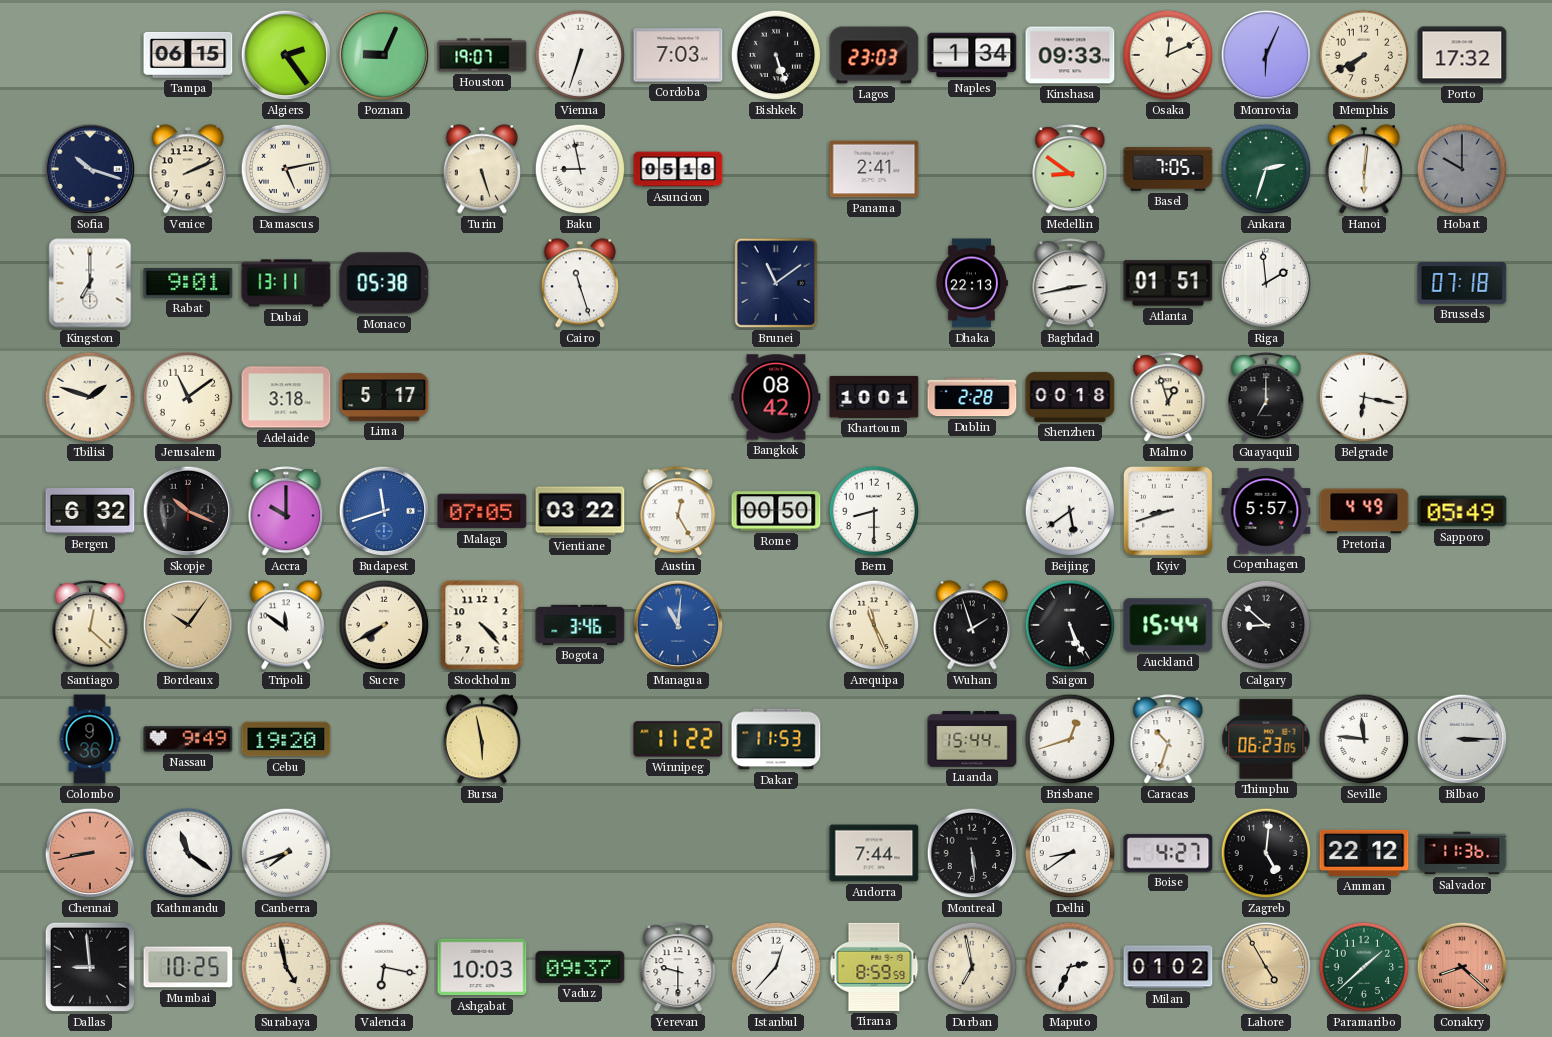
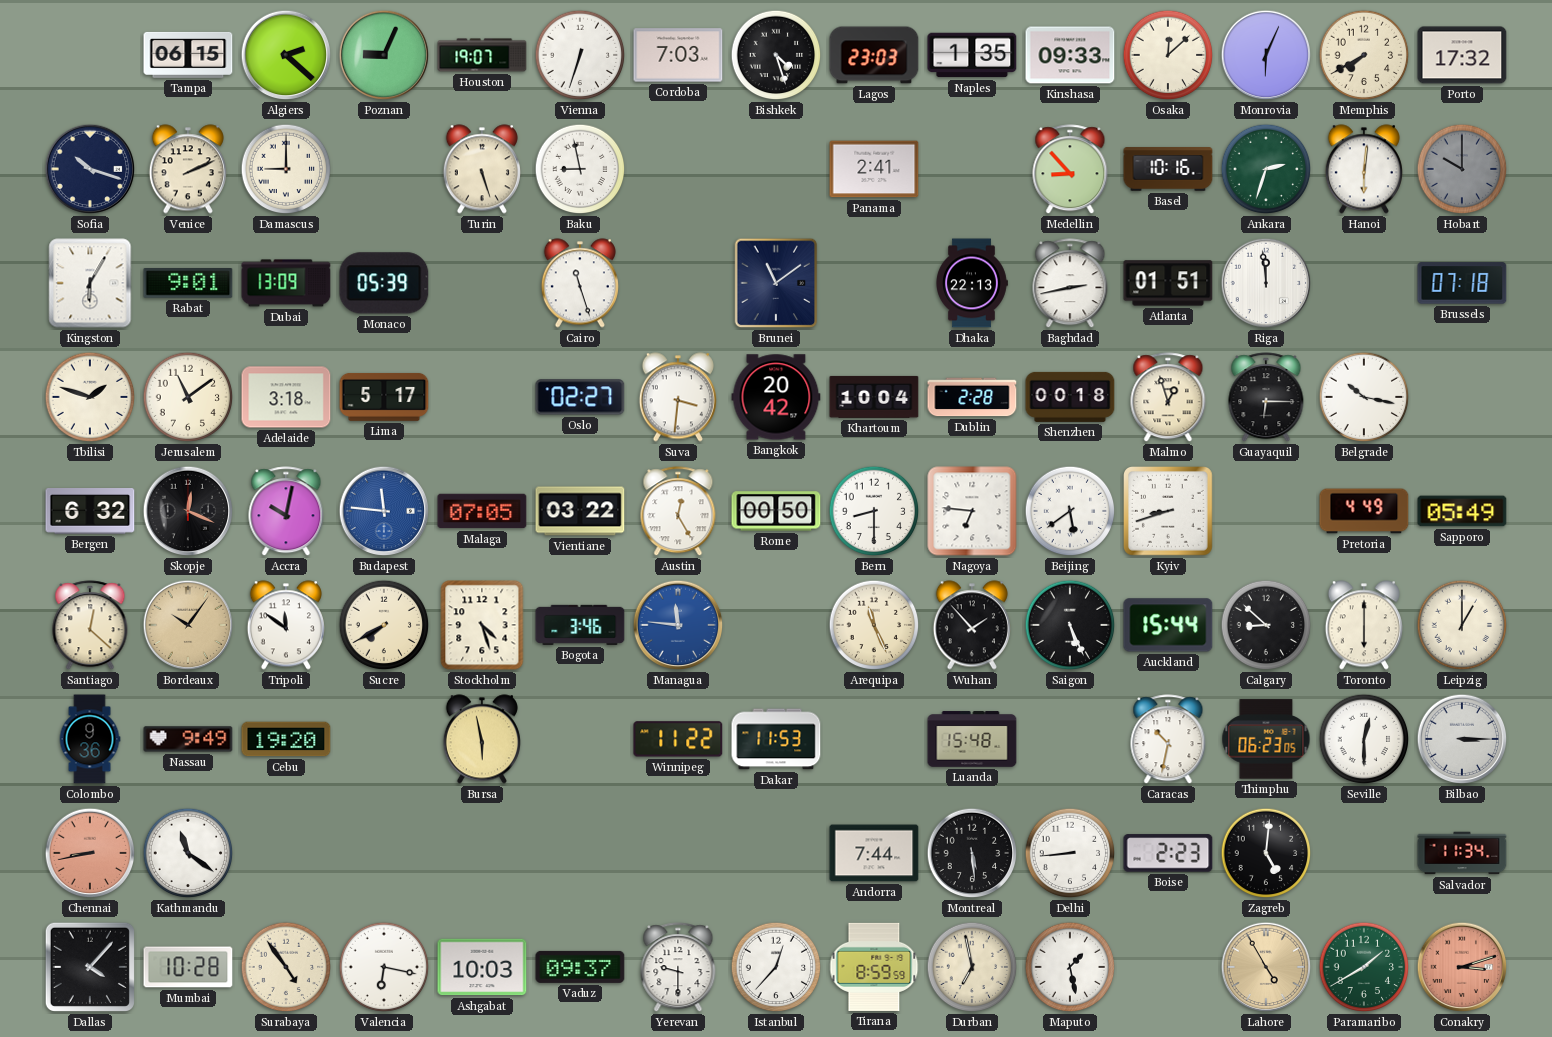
Algiers: 2:24 -> 2:22
Bishkek: 5:27 -> 4:27
Naples: 1:34 -> 1:35
Osaka: 12:11 -> 12:08
Damascus: 5:13 -> 9:00
Asuncion: 05:18 -> none
Medellin: 8:51 -> 8:53
Basel: 7:05 -> 10:16
Kingston: 7:00 -> 6:05
Dubai: 13:11 -> 13:09
Monaco: 05:38 -> 05:39
Riga: 1:59 -> 11:59
Oslo: none -> 02:27
Suva: none -> 3:31
Bangkok: 08:42 -> 20:42
Khartoum: 10:01 -> 10:04
Guayaquil: 7:00 -> 6:15
Belgrade: 6:17 -> 10:17
Skopje: 10:19 -> 12:19
Accra: 10:00 -> 10:02
Budapest: 11:42 -> 11:46
Nagoya: none -> 6:46
Copenhagen: 5:57 -> none
Stockholm: 4:23 -> 4:27
Managua: 11:01 -> 11:46
Wuhan: 1:57 -> 1:53
Toronto: none -> 6:00
Leipzig: none -> 1:00
Luanda: 15:44 -> 15:48
Brisbane: 12:42 -> none
Caracas: 10:33 -> 10:32
Seville: 11:46 -> 12:30
Canberra: 7:42 -> none
Delhi: 8:39 -> 8:44
Boise: 4:27 -> 2:23
Amman: 22:12 -> none
Salvador: 11:36 -> 11:34
Dallas: 8:59 -> 4:07
Mumbai: 10:25 -> 10:28
Surabaya: 4:58 -> 4:54
Maputo: 2:34 -> 1:28
Milan: 01:02 -> none
Paramaribo: 1:38 -> 1:40
Conakry: 8:22 -> 3:12
